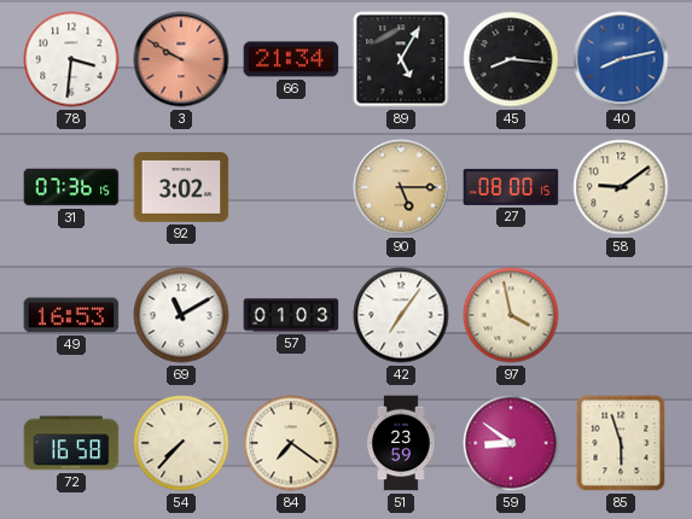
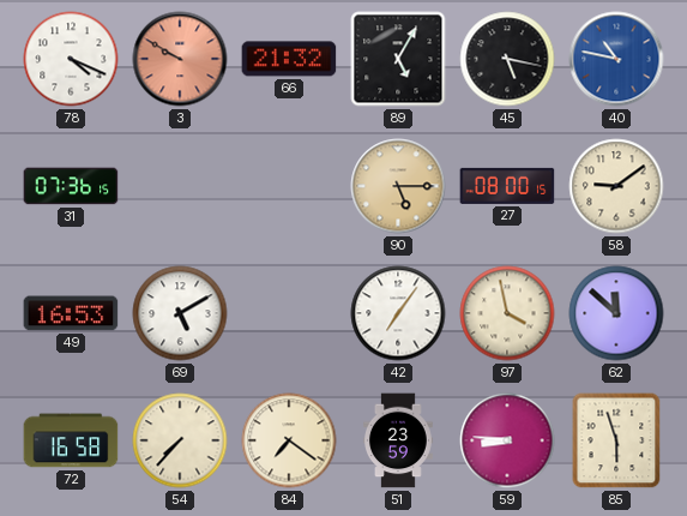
78: 3:31 -> 4:19
66: 21:34 -> 21:32
45: 8:16 -> 5:17
40: 8:13 -> 10:47
92: 3:02 -> none
69: 11:10 -> 5:10
57: 01:03 -> none
62: none -> 11:52
59: 8:51 -> 8:46
